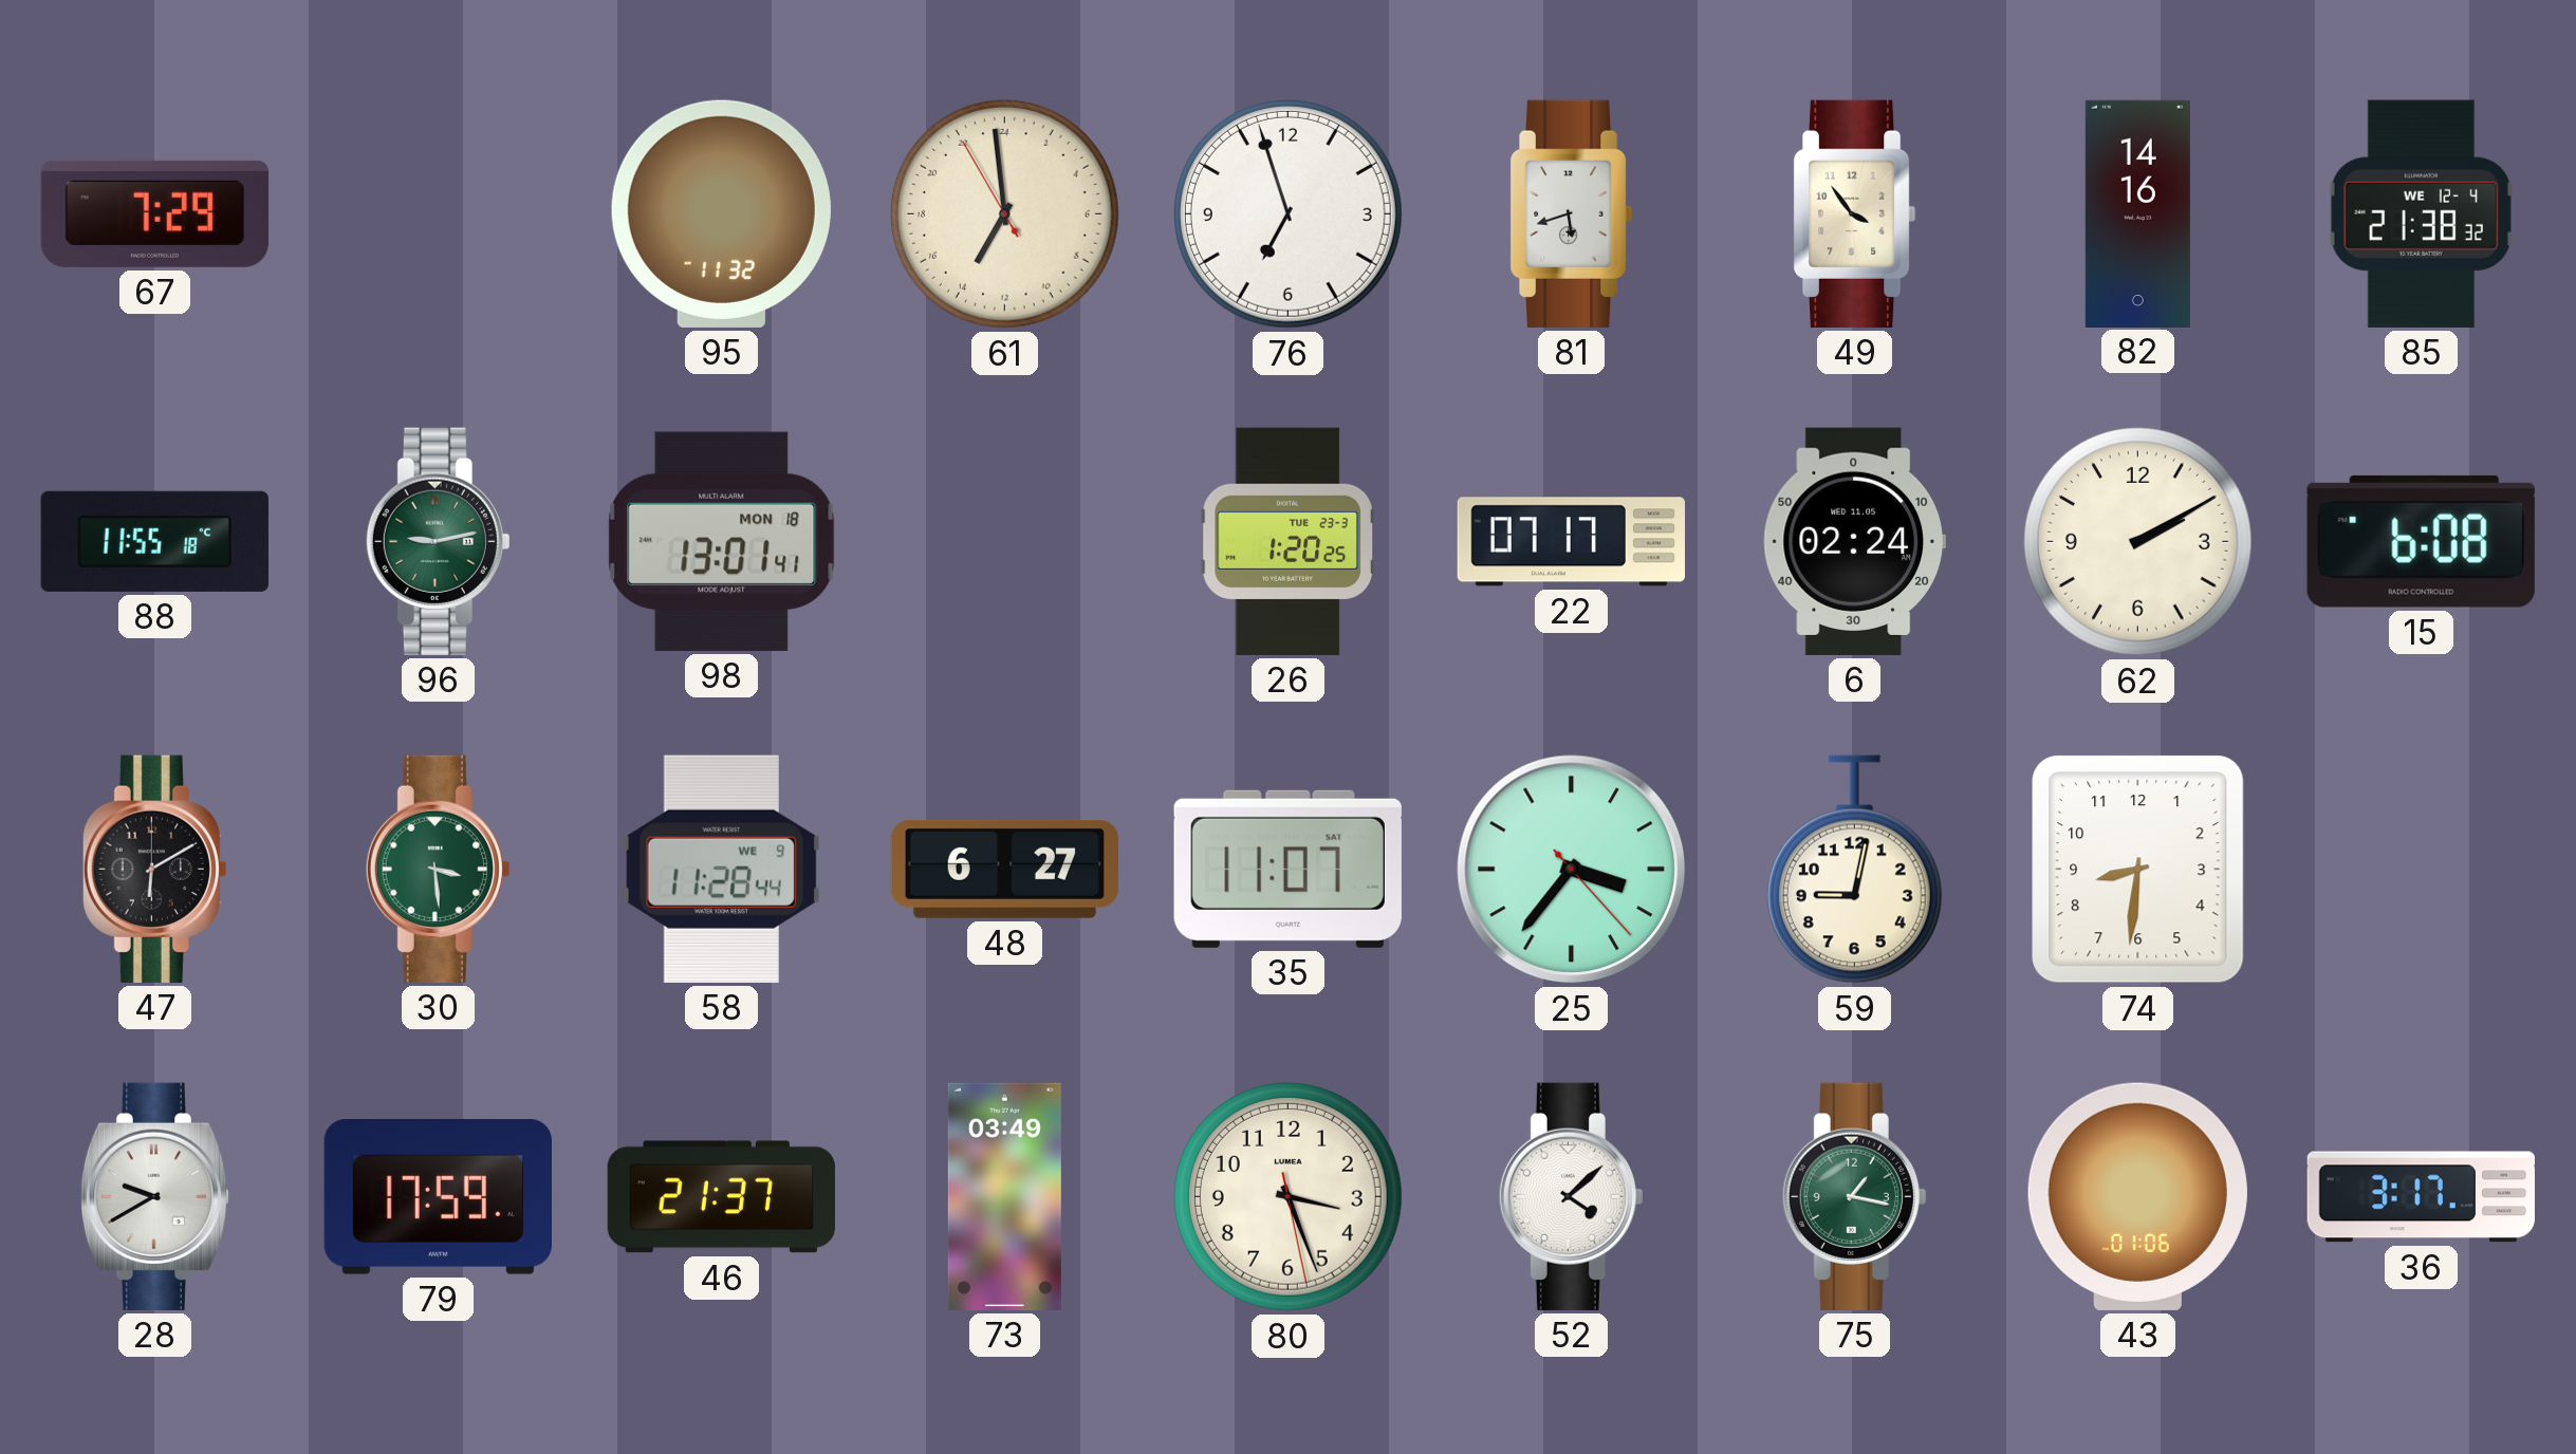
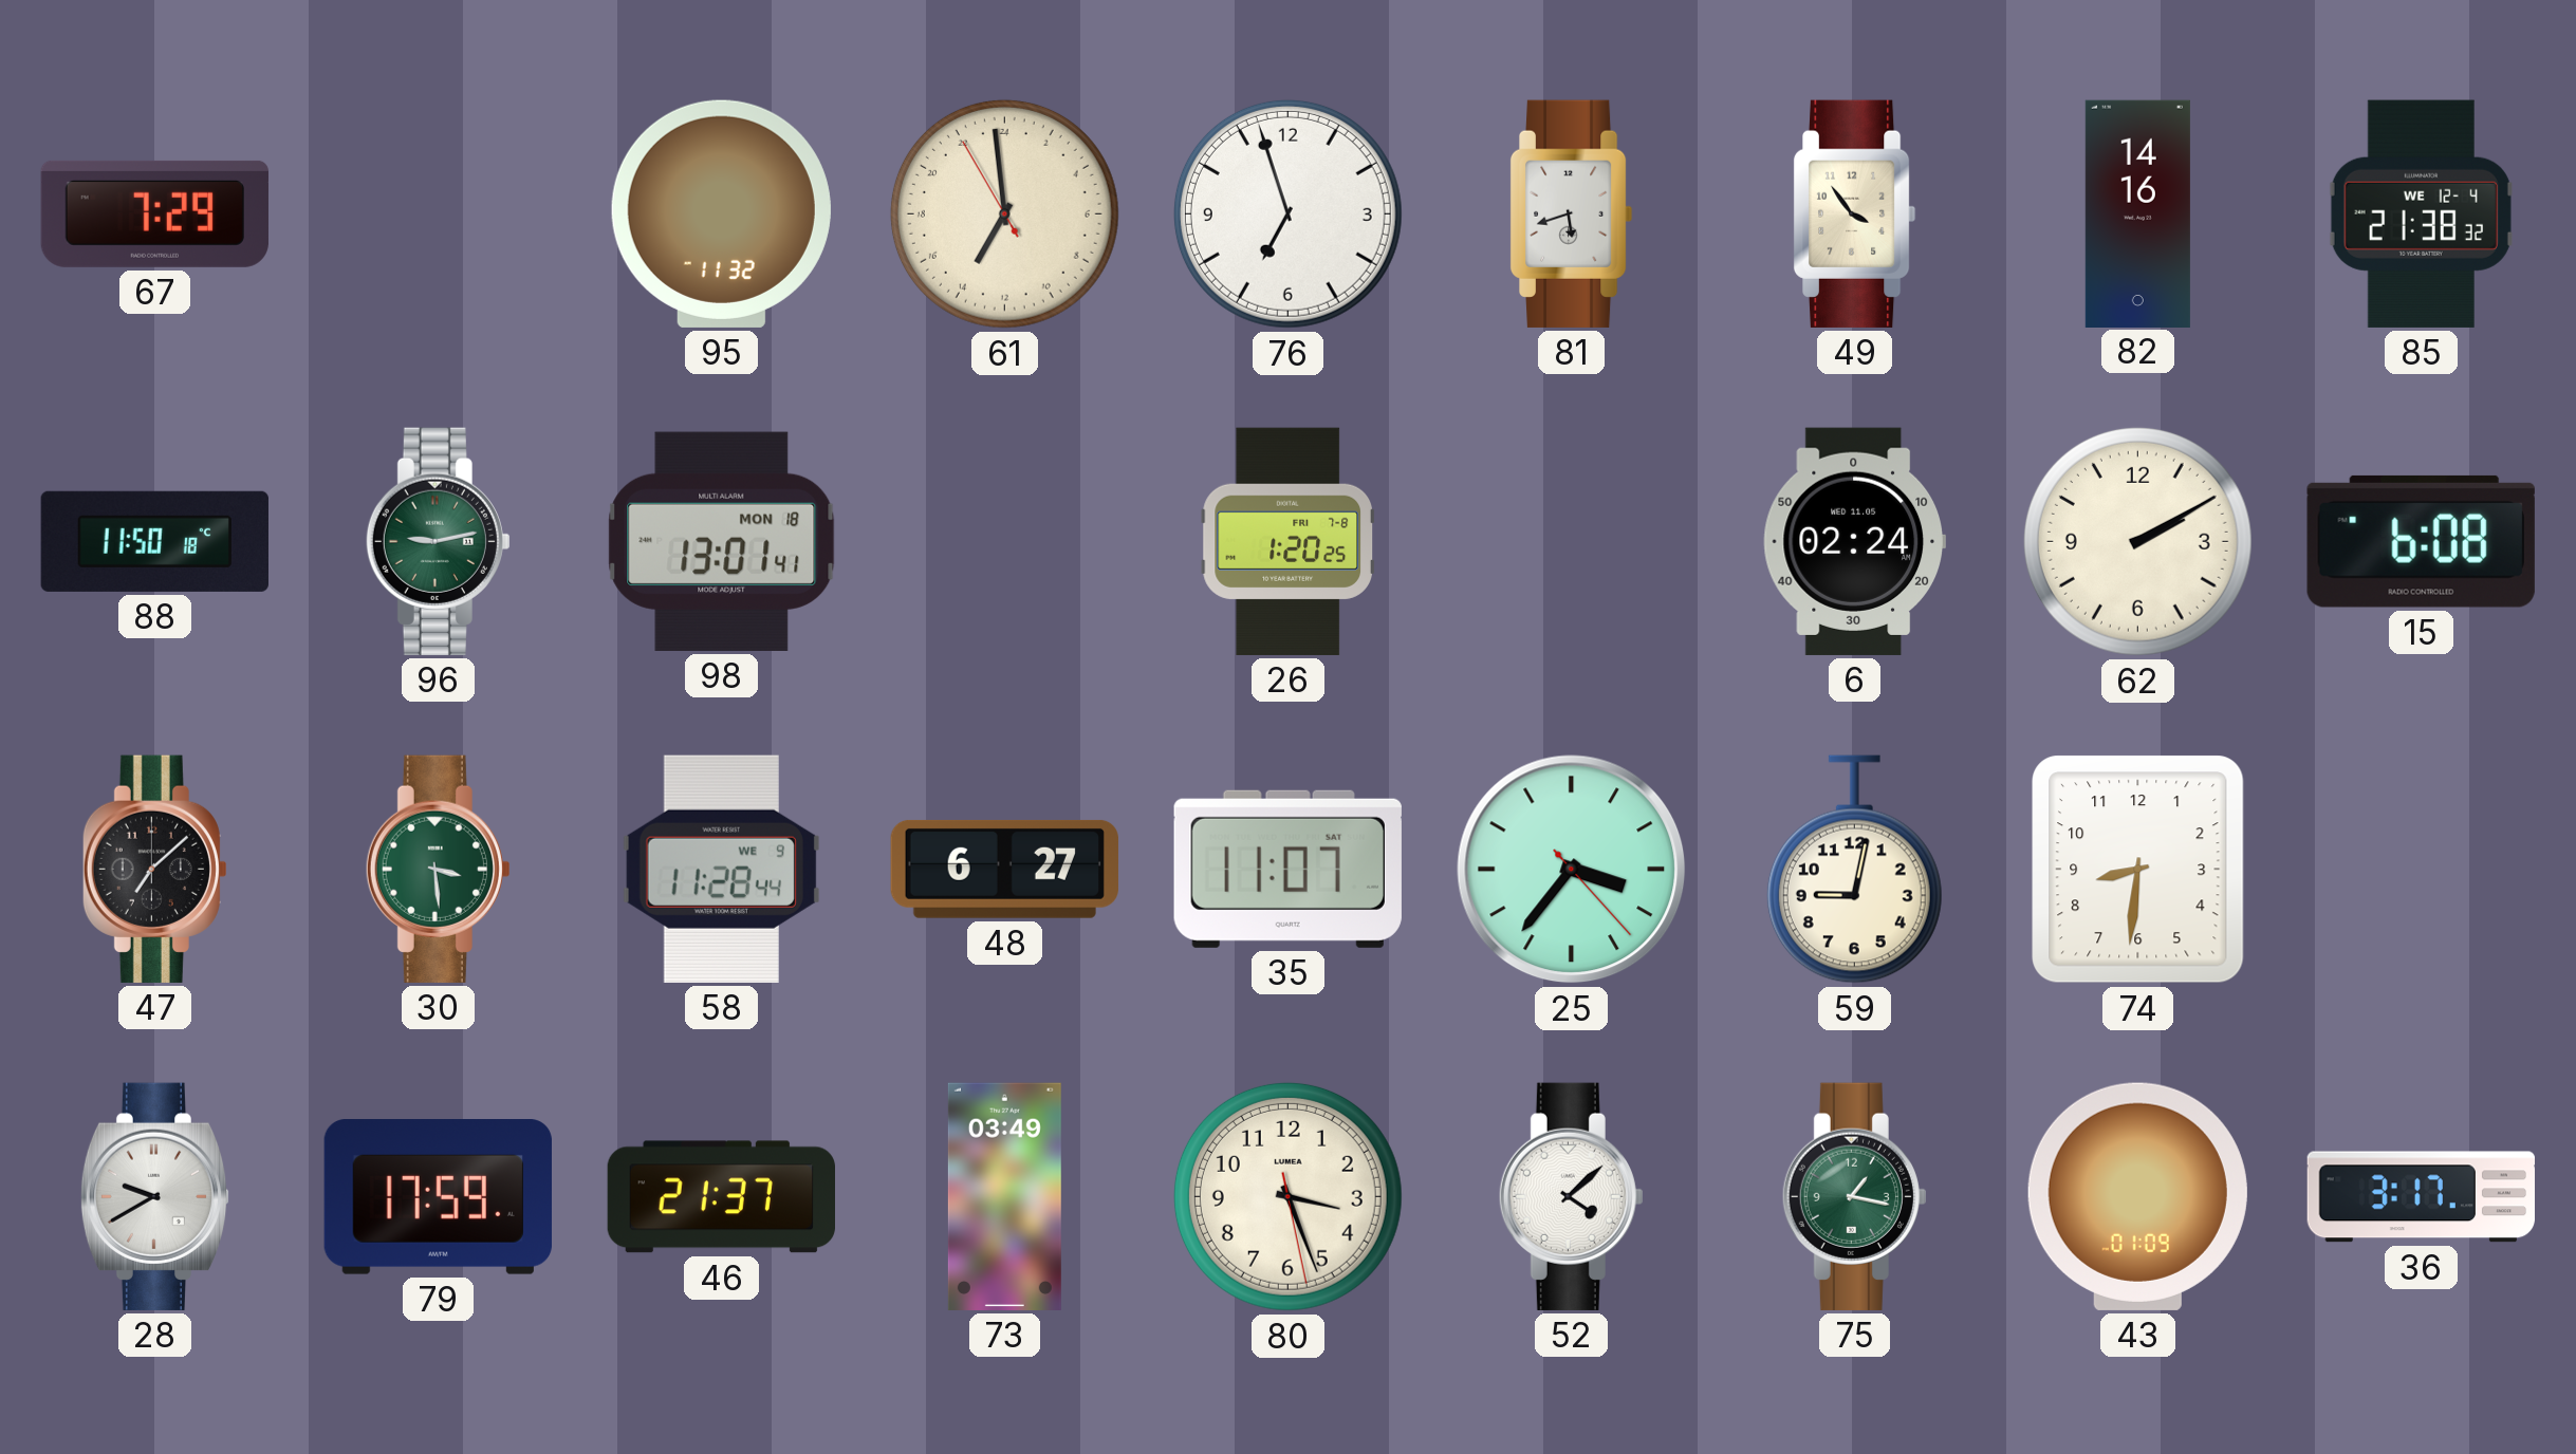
88: 11:55 -> 11:50
26 date: TUE 23-3 -> FRI 7-8
22: 07:17 -> none
47: 6:10 -> 7:08
43: 01:06 -> 01:09
